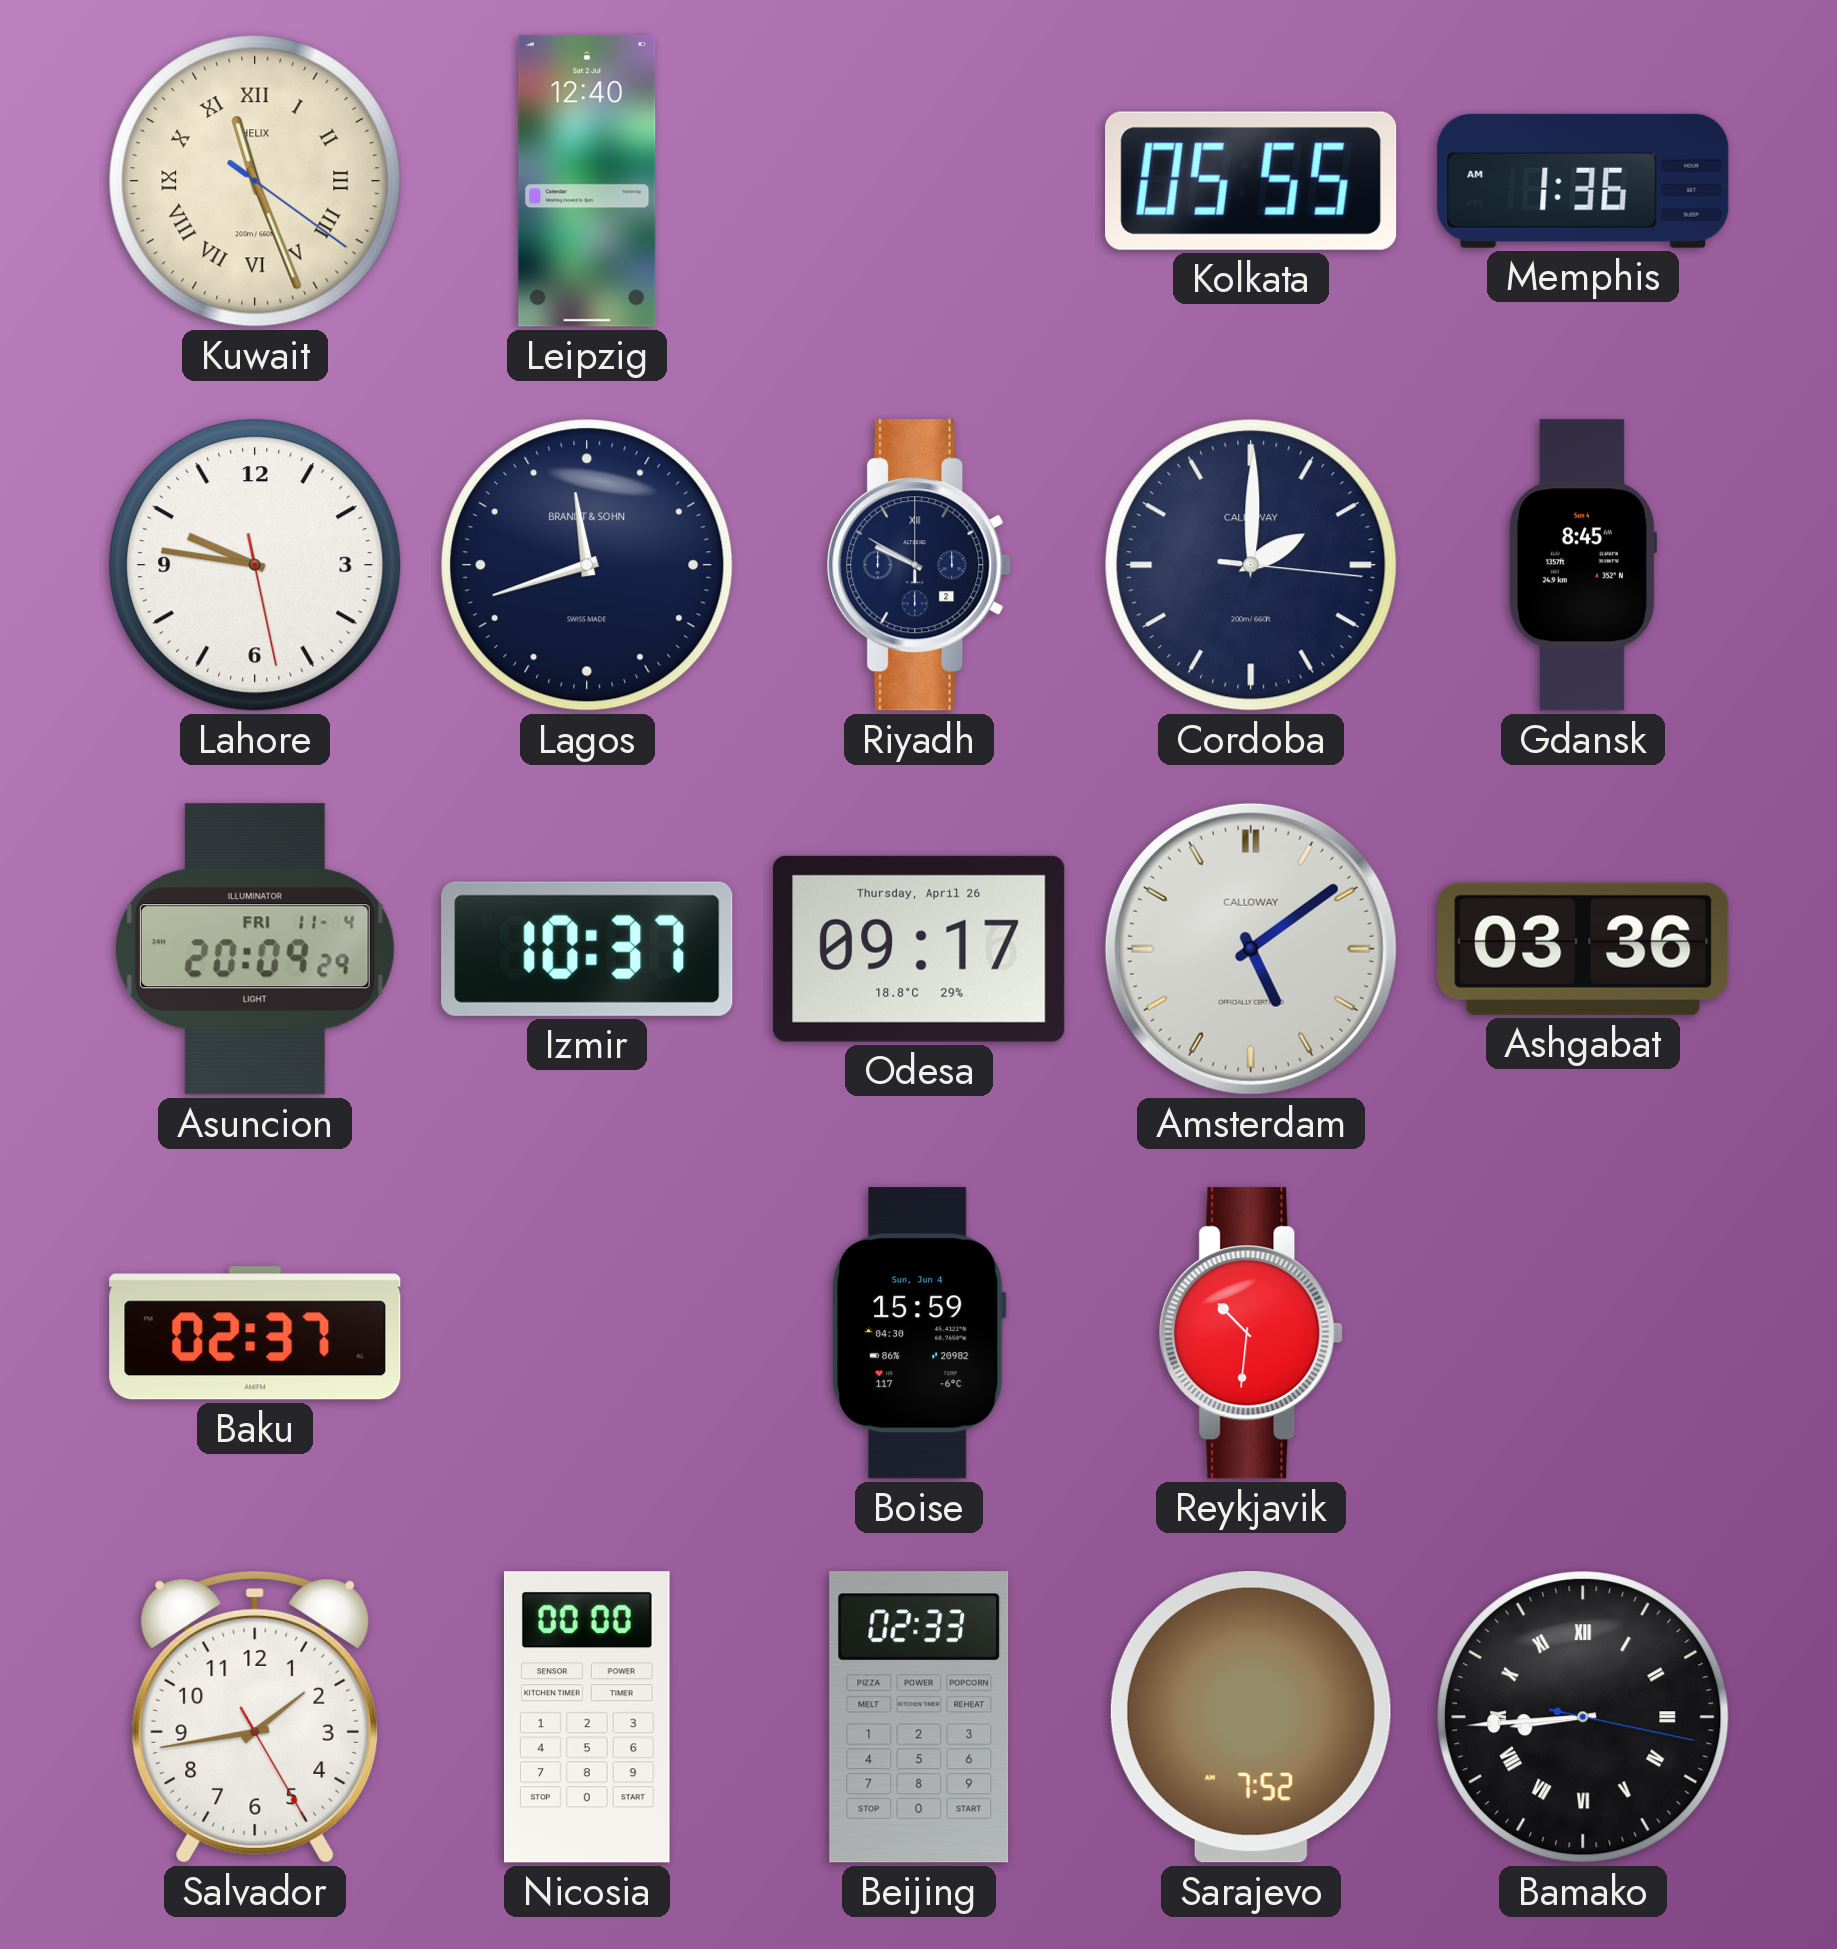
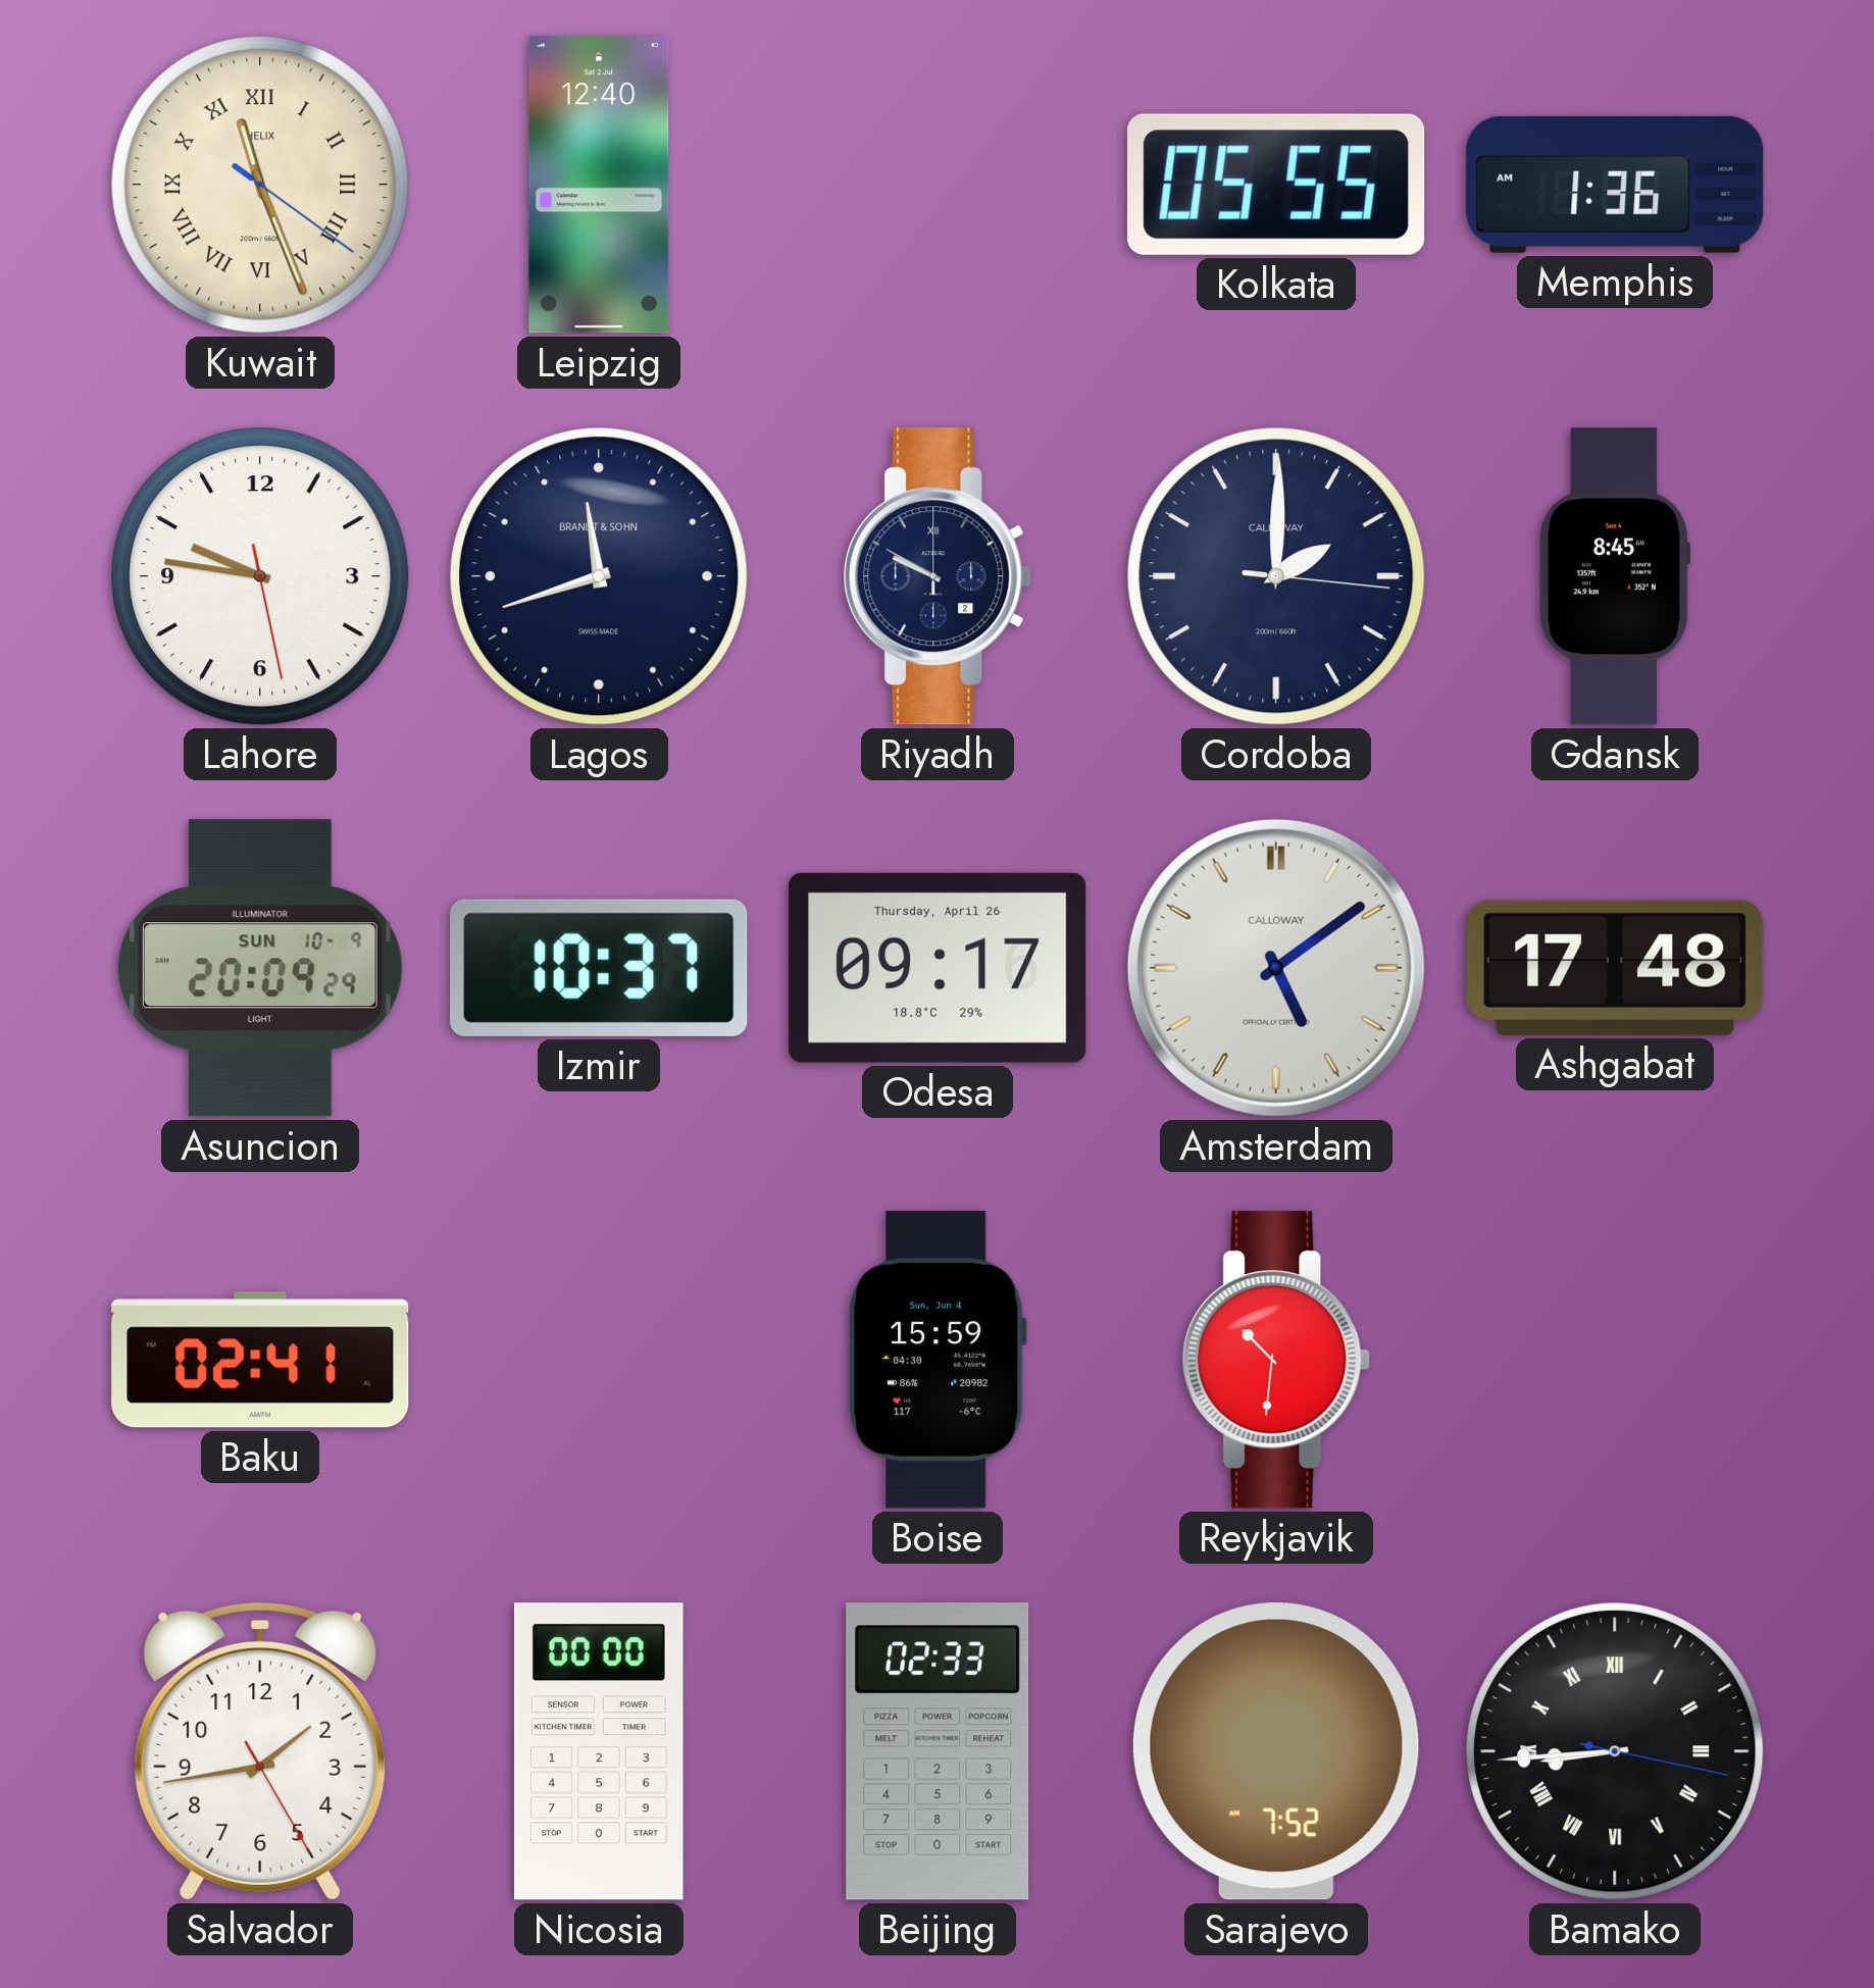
Asuncion date: FRI 11-4 -> SUN 10-9
Ashgabat: 03:36 -> 17:48
Baku: 02:37 -> 02:41
